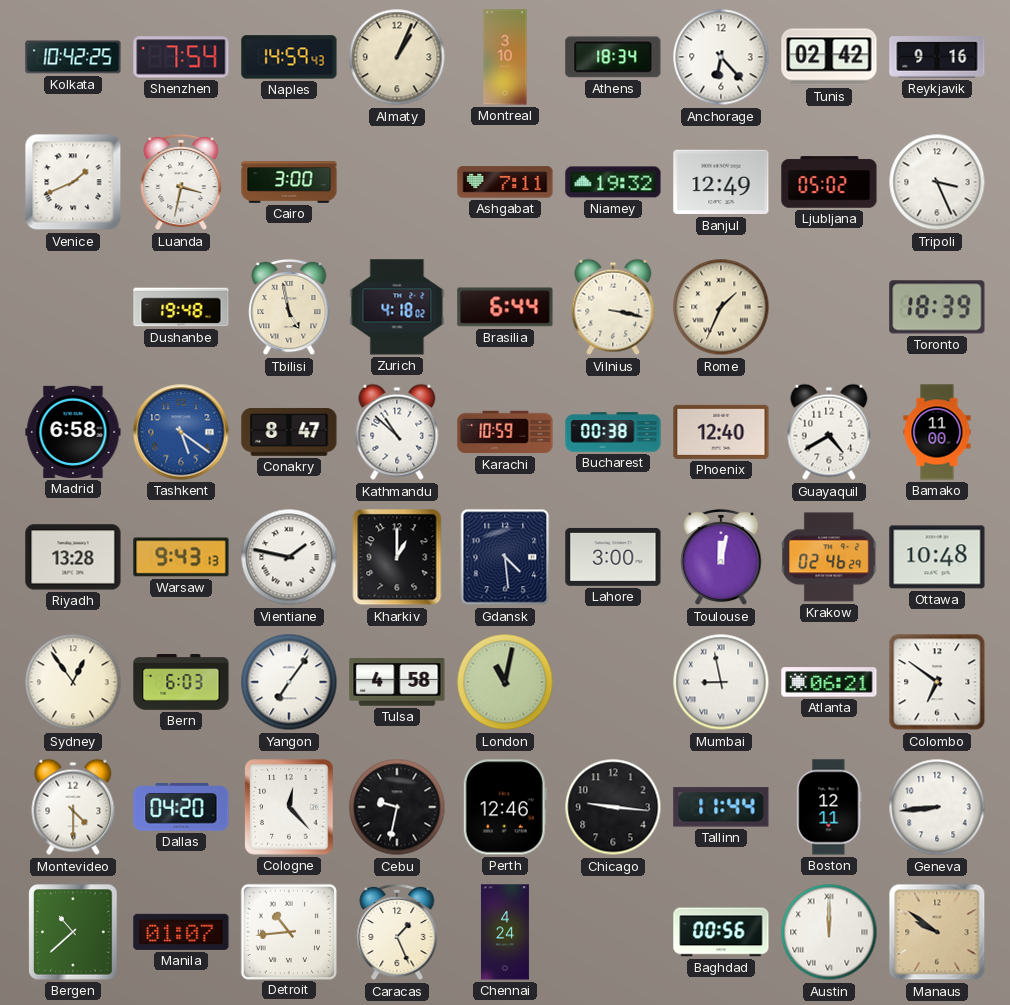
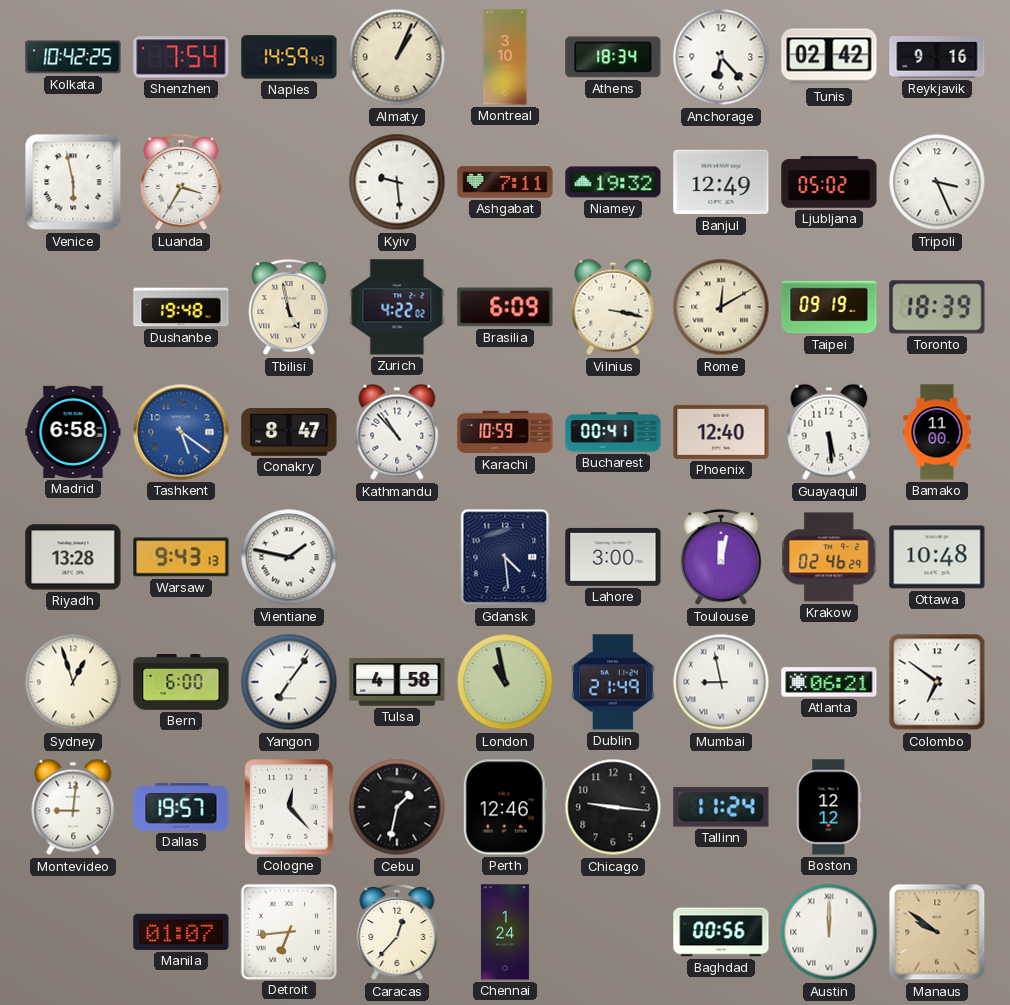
Venice: 1:41 -> 5:58
Luanda: 3:32 -> 3:35
Cairo: 3:00 -> none
Kyiv: none -> 9:29
Zurich: 4:18 -> 4:22
Brasilia: 6:44 -> 6:09
Rome: 1:34 -> 12:10
Taipei: none -> 09:19
Kathmandu: 10:52 -> 10:53
Bucharest: 00:38 -> 00:41
Guayaquil: 4:40 -> 5:29
Kharkiv: 1:00 -> none
Sydney: 12:54 -> 12:57
Bern: 6:03 -> 6:00
London: 11:02 -> 10:58
Dublin: none -> 21:49
Montevideo: 4:30 -> 9:01
Dallas: 04:20 -> 19:57
Cebu: 9:32 -> 1:32
Tallinn: 11:44 -> 11:24
Boston: 12:11 -> 12:12
Geneva: 8:44 -> none
Bergen: 10:38 -> none
Detroit: 10:44 -> 6:44
Caracas: 1:26 -> 12:37
Chennai: 4:24 -> 1:24
